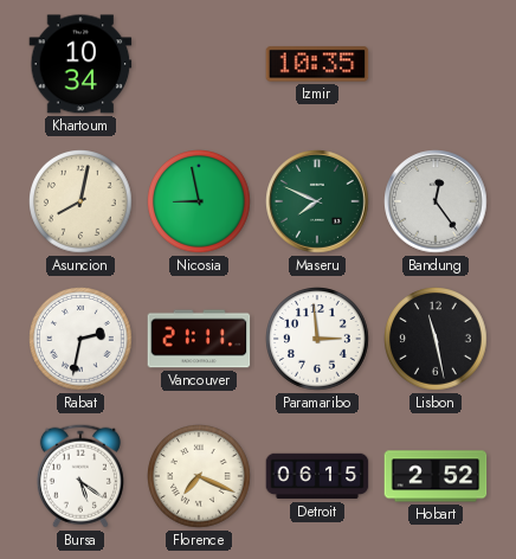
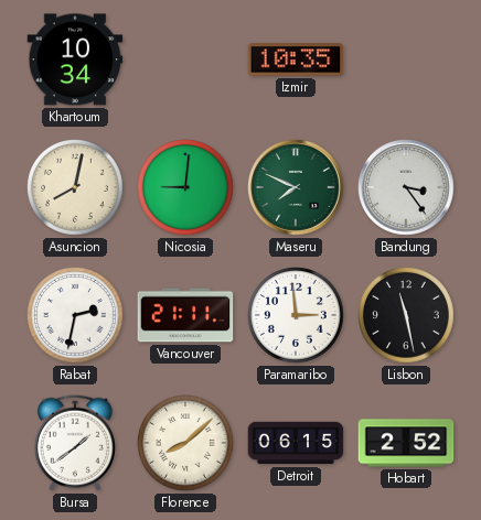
Nicosia: 8:58 -> 9:01
Bandung: 12:24 -> 3:24
Bursa: 5:21 -> 1:39
Florence: 7:19 -> 8:08
